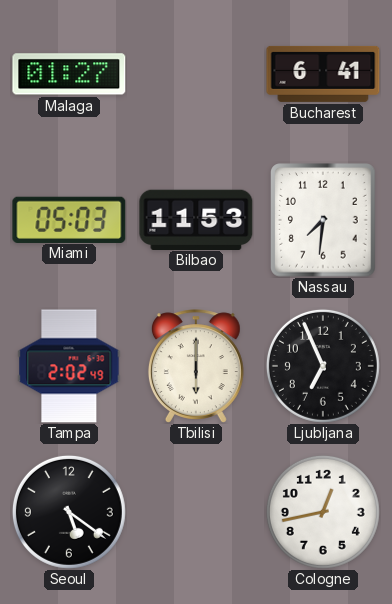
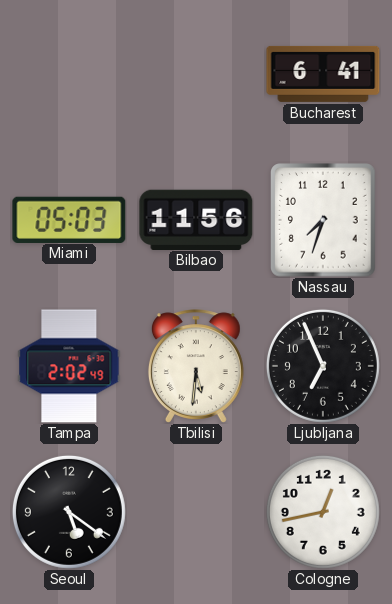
Malaga: 01:27 -> none
Bilbao: 11:53 -> 11:56
Nassau: 7:31 -> 7:33
Tbilisi: 6:00 -> 5:31
